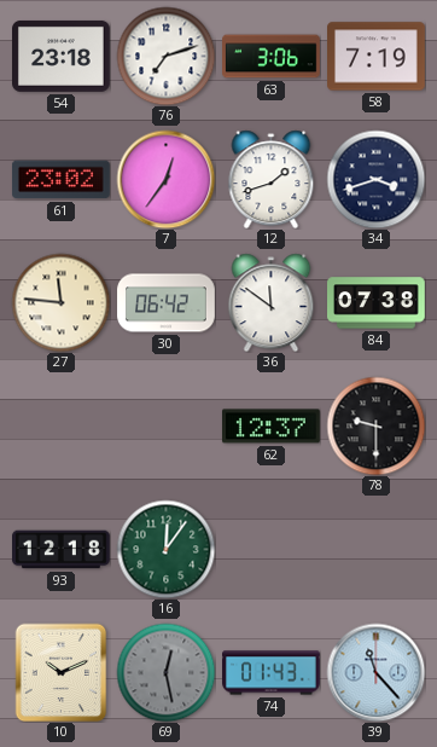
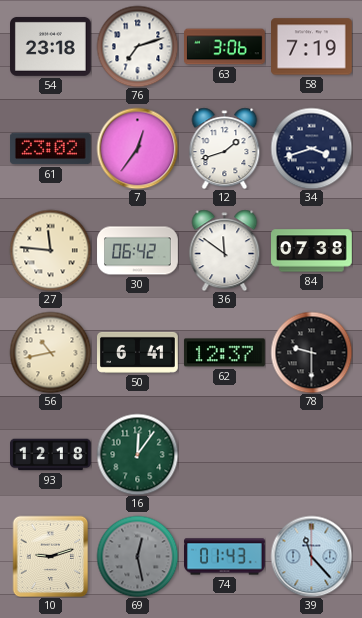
56: none -> 10:43
50: none -> 6:41
10: 10:11 -> 9:12
